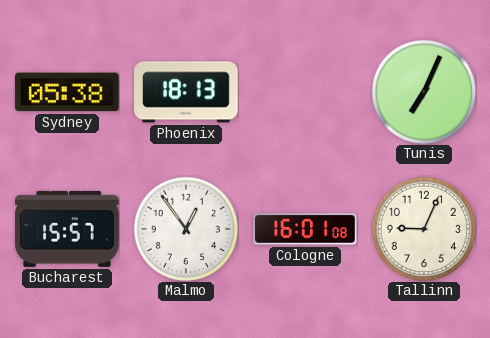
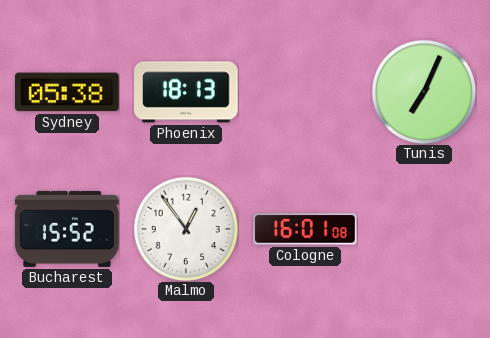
Bucharest: 15:57 -> 15:52
Tallinn: 9:04 -> none
